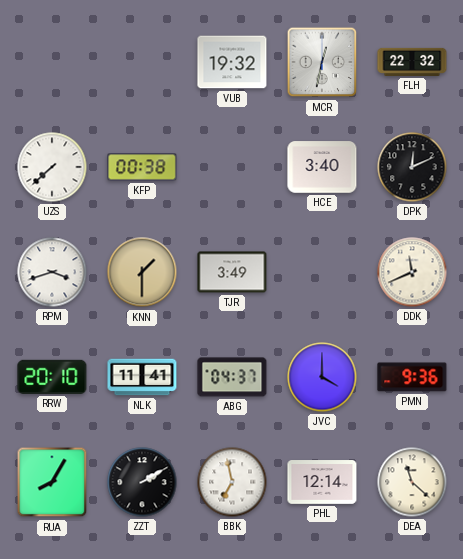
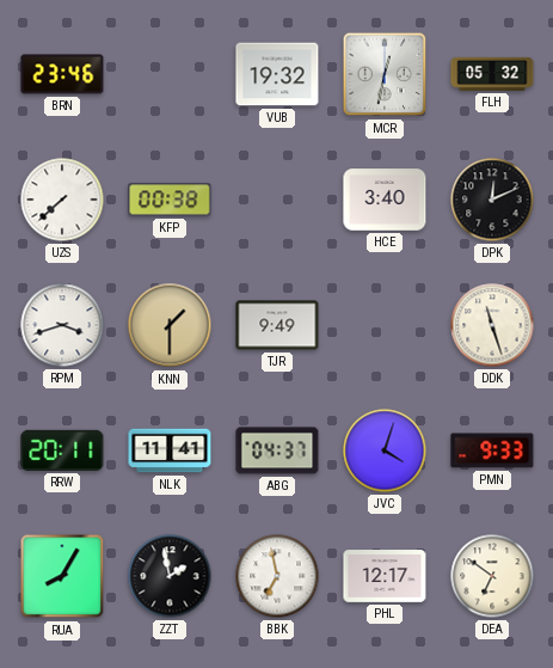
BRN: none -> 23:46
FLH: 22:32 -> 05:32
TJR: 3:49 -> 9:49
DDK: 11:41 -> 11:27
RRW: 20:10 -> 20:11
JVC: 4:00 -> 4:03
PMN: 9:36 -> 9:33
ZZT: 2:10 -> 1:58
PHL: 12:14 -> 12:17
DEA: 11:22 -> 6:51
